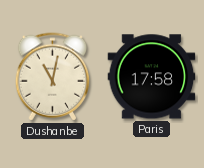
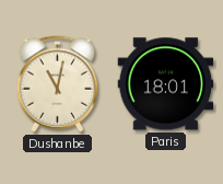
Paris: 17:58 -> 18:01
